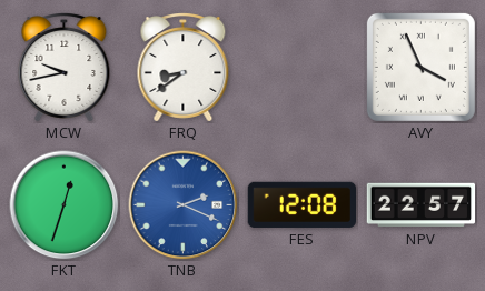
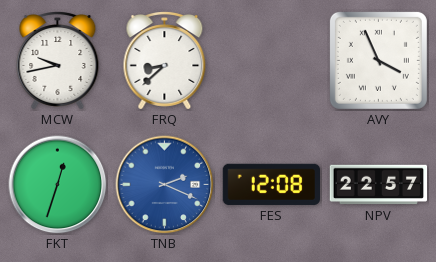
FRQ: 8:39 -> 8:38
